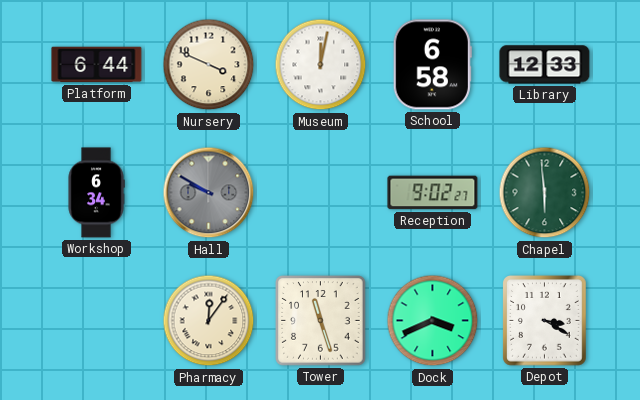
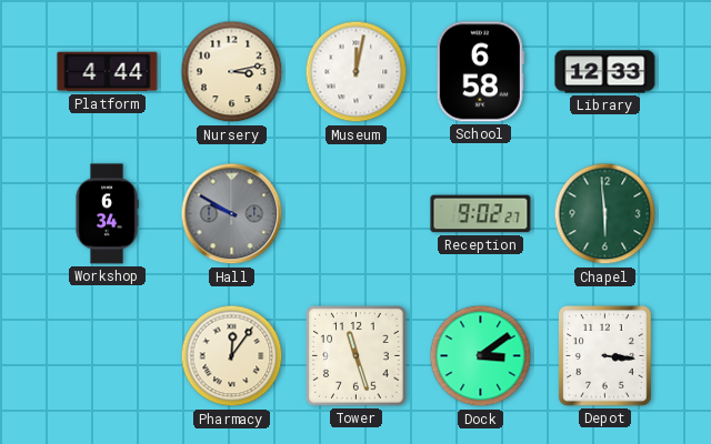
Platform: 6:44 -> 4:44
Nursery: 3:49 -> 3:13
Dock: 3:41 -> 3:09
Depot: 3:20 -> 3:16
